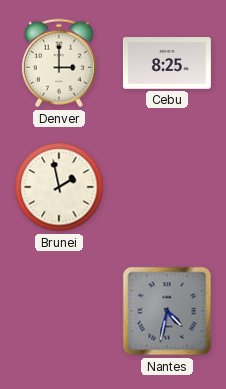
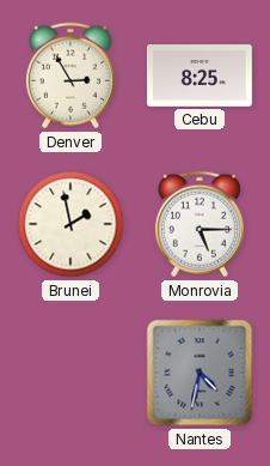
Denver: 3:00 -> 2:55
Monrovia: none -> 5:15
